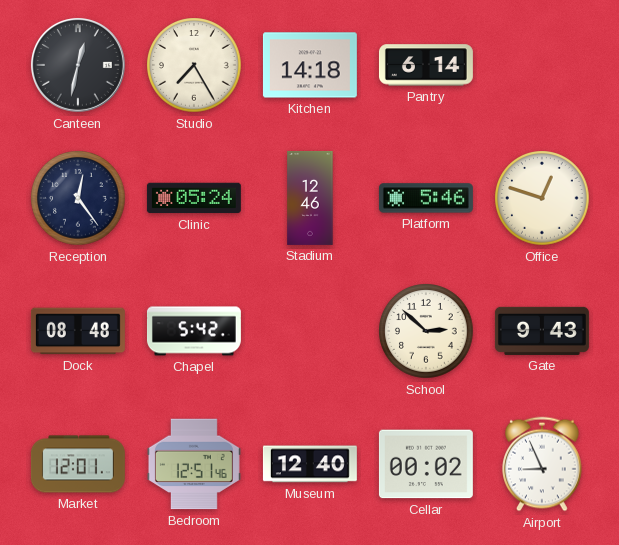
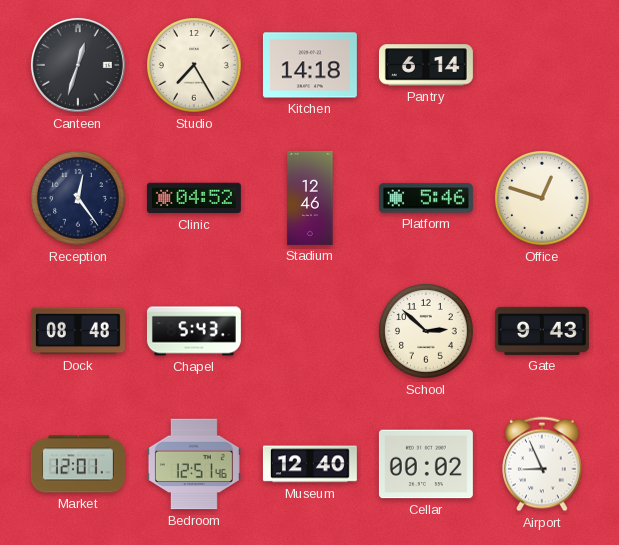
Canteen: 12:32 -> 12:33
Clinic: 05:24 -> 04:52
Chapel: 5:42 -> 5:43
